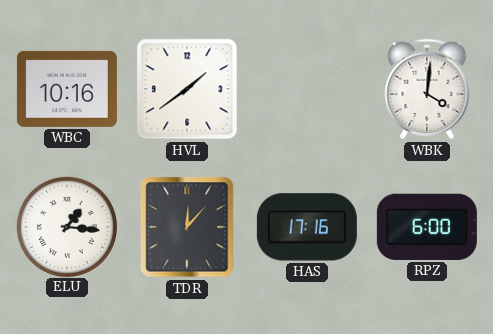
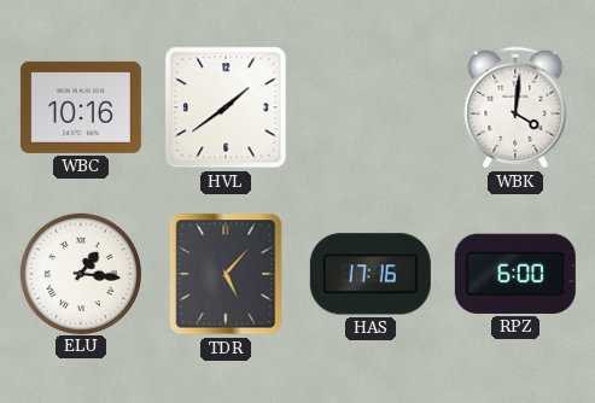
TDR: 12:07 -> 5:07
